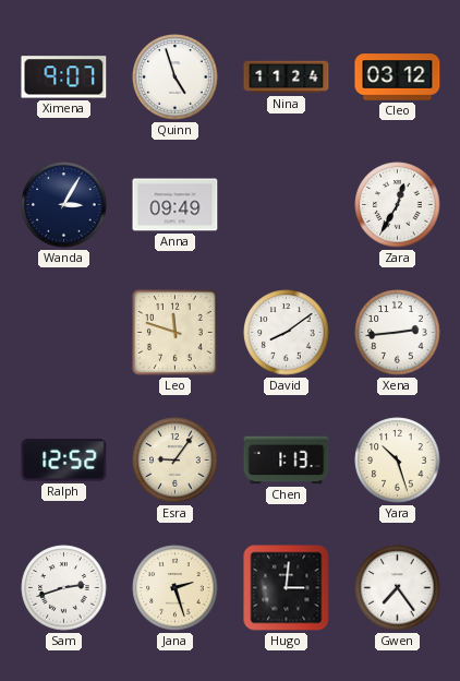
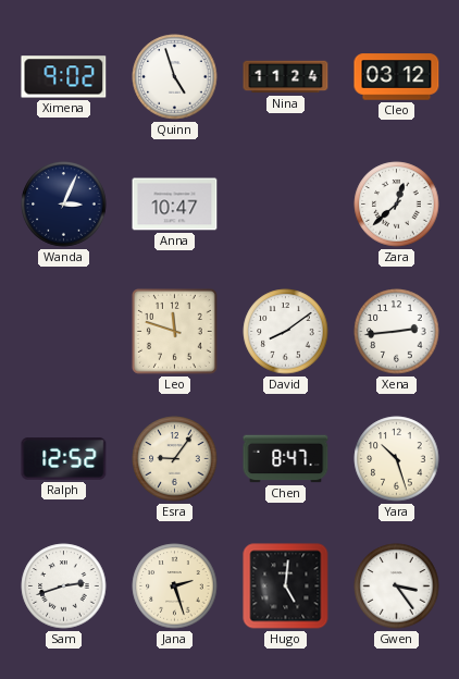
Ximena: 9:07 -> 9:02
Wanda: 3:05 -> 3:04
Anna: 09:49 -> 10:47
Zara: 12:35 -> 12:38
Chen: 1:13 -> 8:47
Hugo: 3:01 -> 5:01
Gwen: 7:24 -> 3:24
